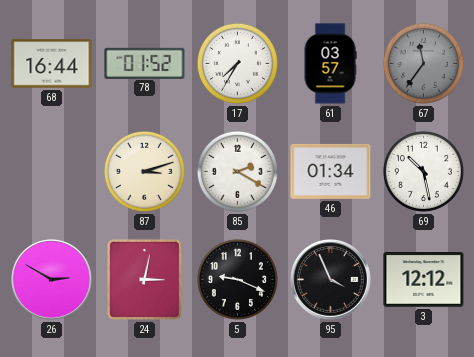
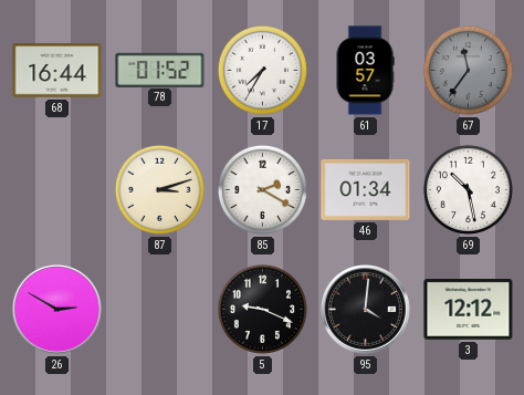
24: 3:02 -> none
95: 3:56 -> 4:01
